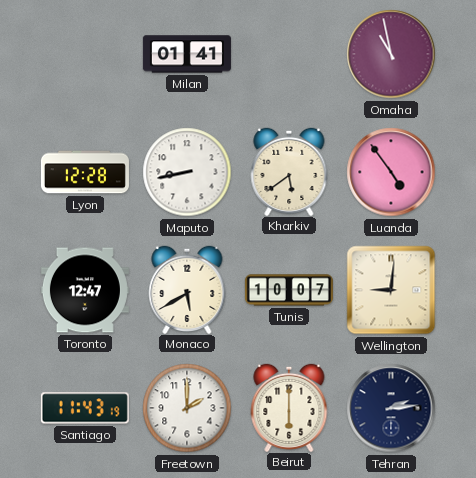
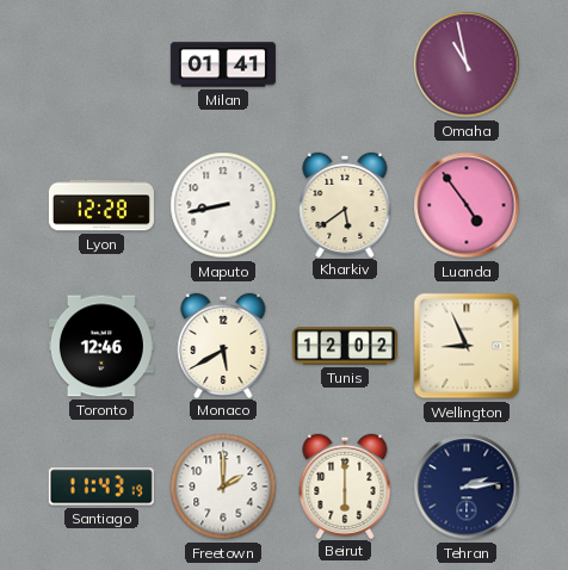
Toronto: 12:47 -> 12:46
Tunis: 10:07 -> 12:02
Wellington: 9:01 -> 8:56
